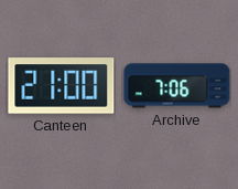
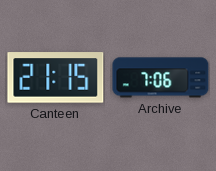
Canteen: 21:00 -> 21:15
